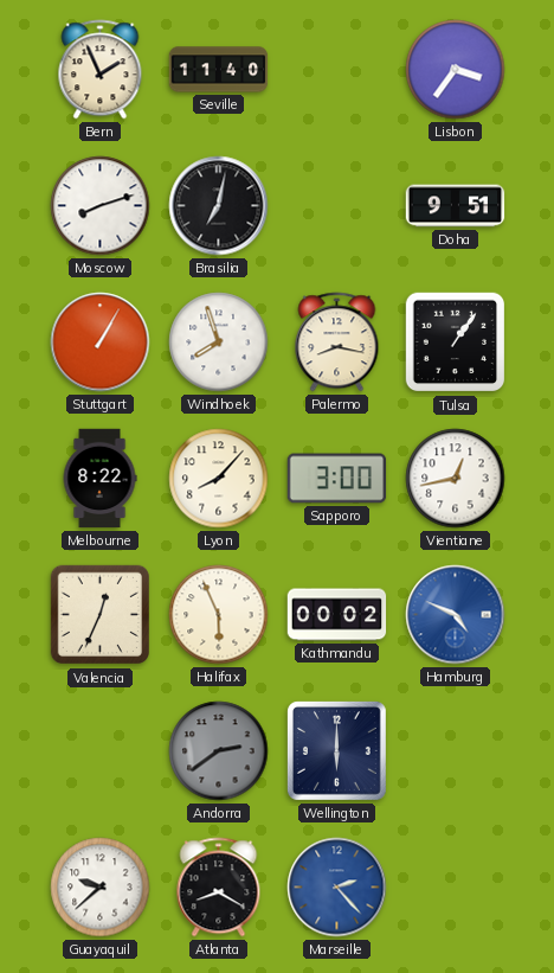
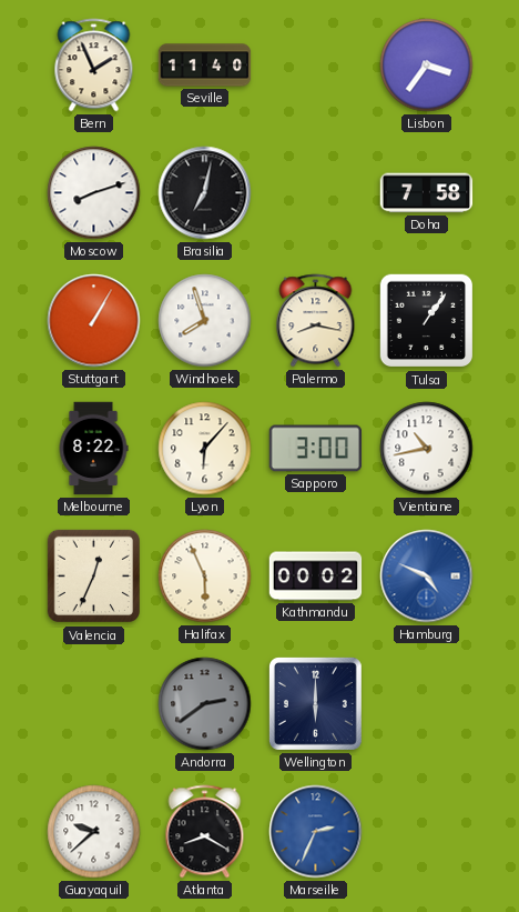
Doha: 9:51 -> 7:58
Lyon: 8:07 -> 6:07
Vientiane: 12:43 -> 10:43
Marseille: 2:23 -> 2:34
